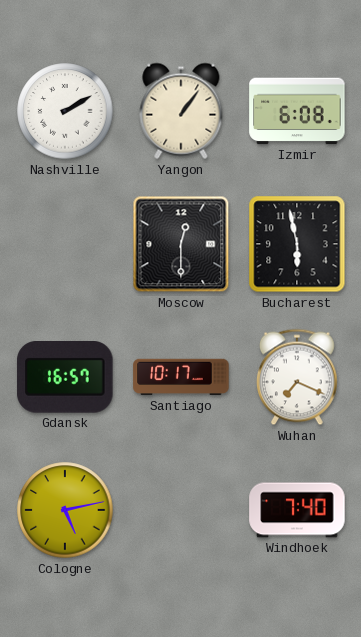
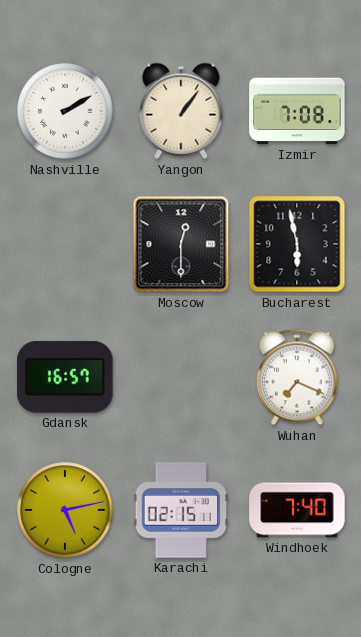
Izmir: 6:08 -> 7:08
Santiago: 10:17 -> none
Karachi: none -> 02:15
